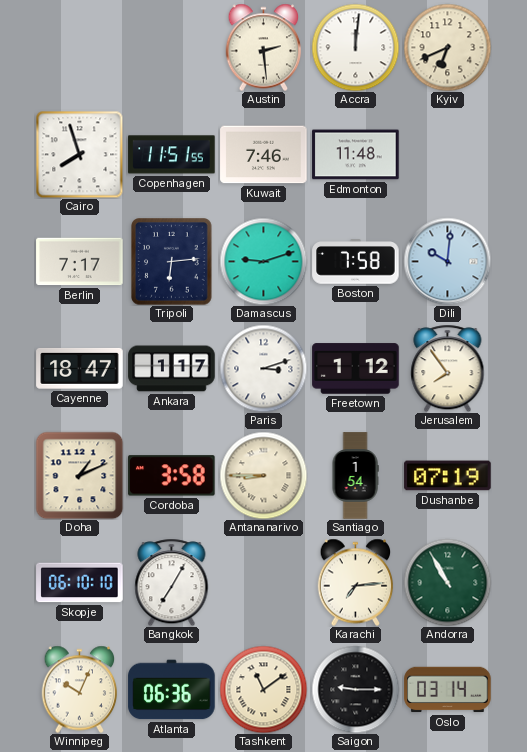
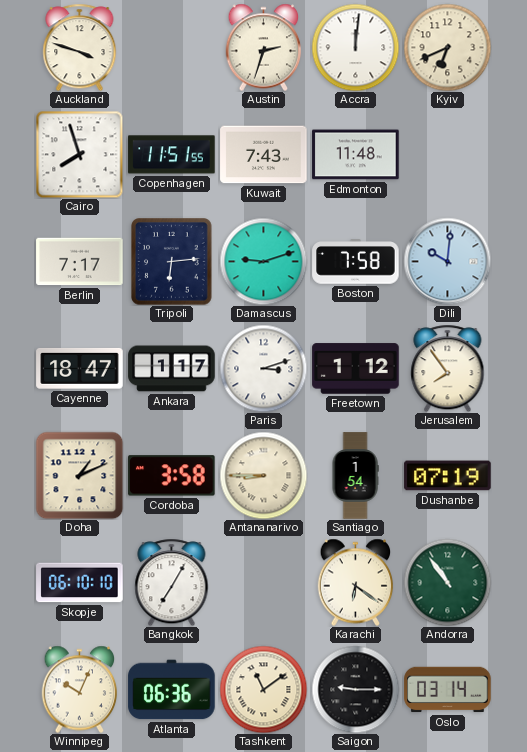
Auckland: none -> 3:48
Austin: 2:29 -> 2:33
Kuwait: 7:46 -> 7:43
Karachi: 7:14 -> 6:21
Andorra: 10:55 -> 10:54
